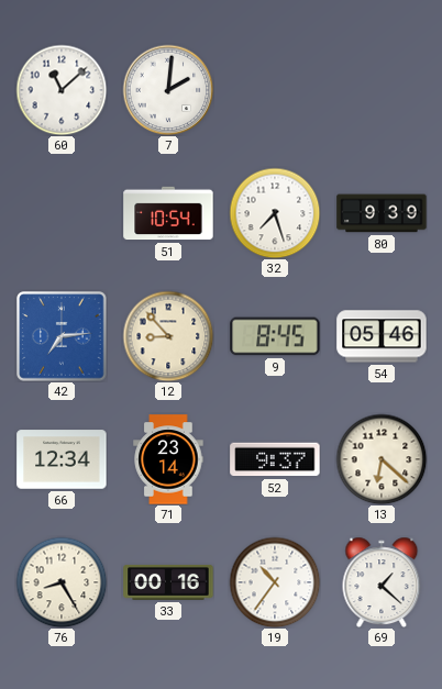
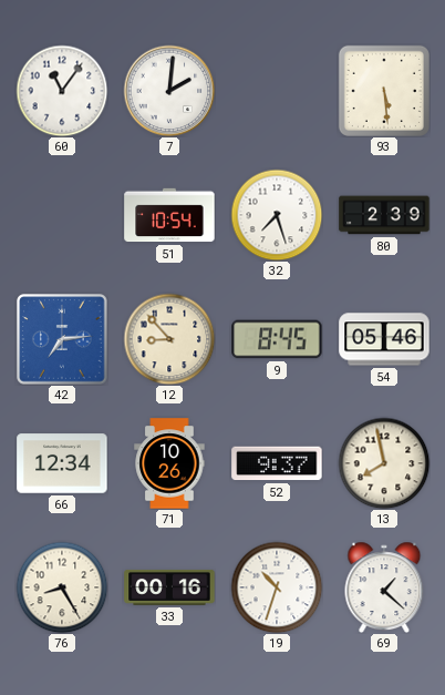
60: 11:08 -> 11:06
93: none -> 5:29
80: 9:39 -> 2:39
71: 23:14 -> 10:26
13: 6:22 -> 7:58
19: 10:36 -> 10:33
